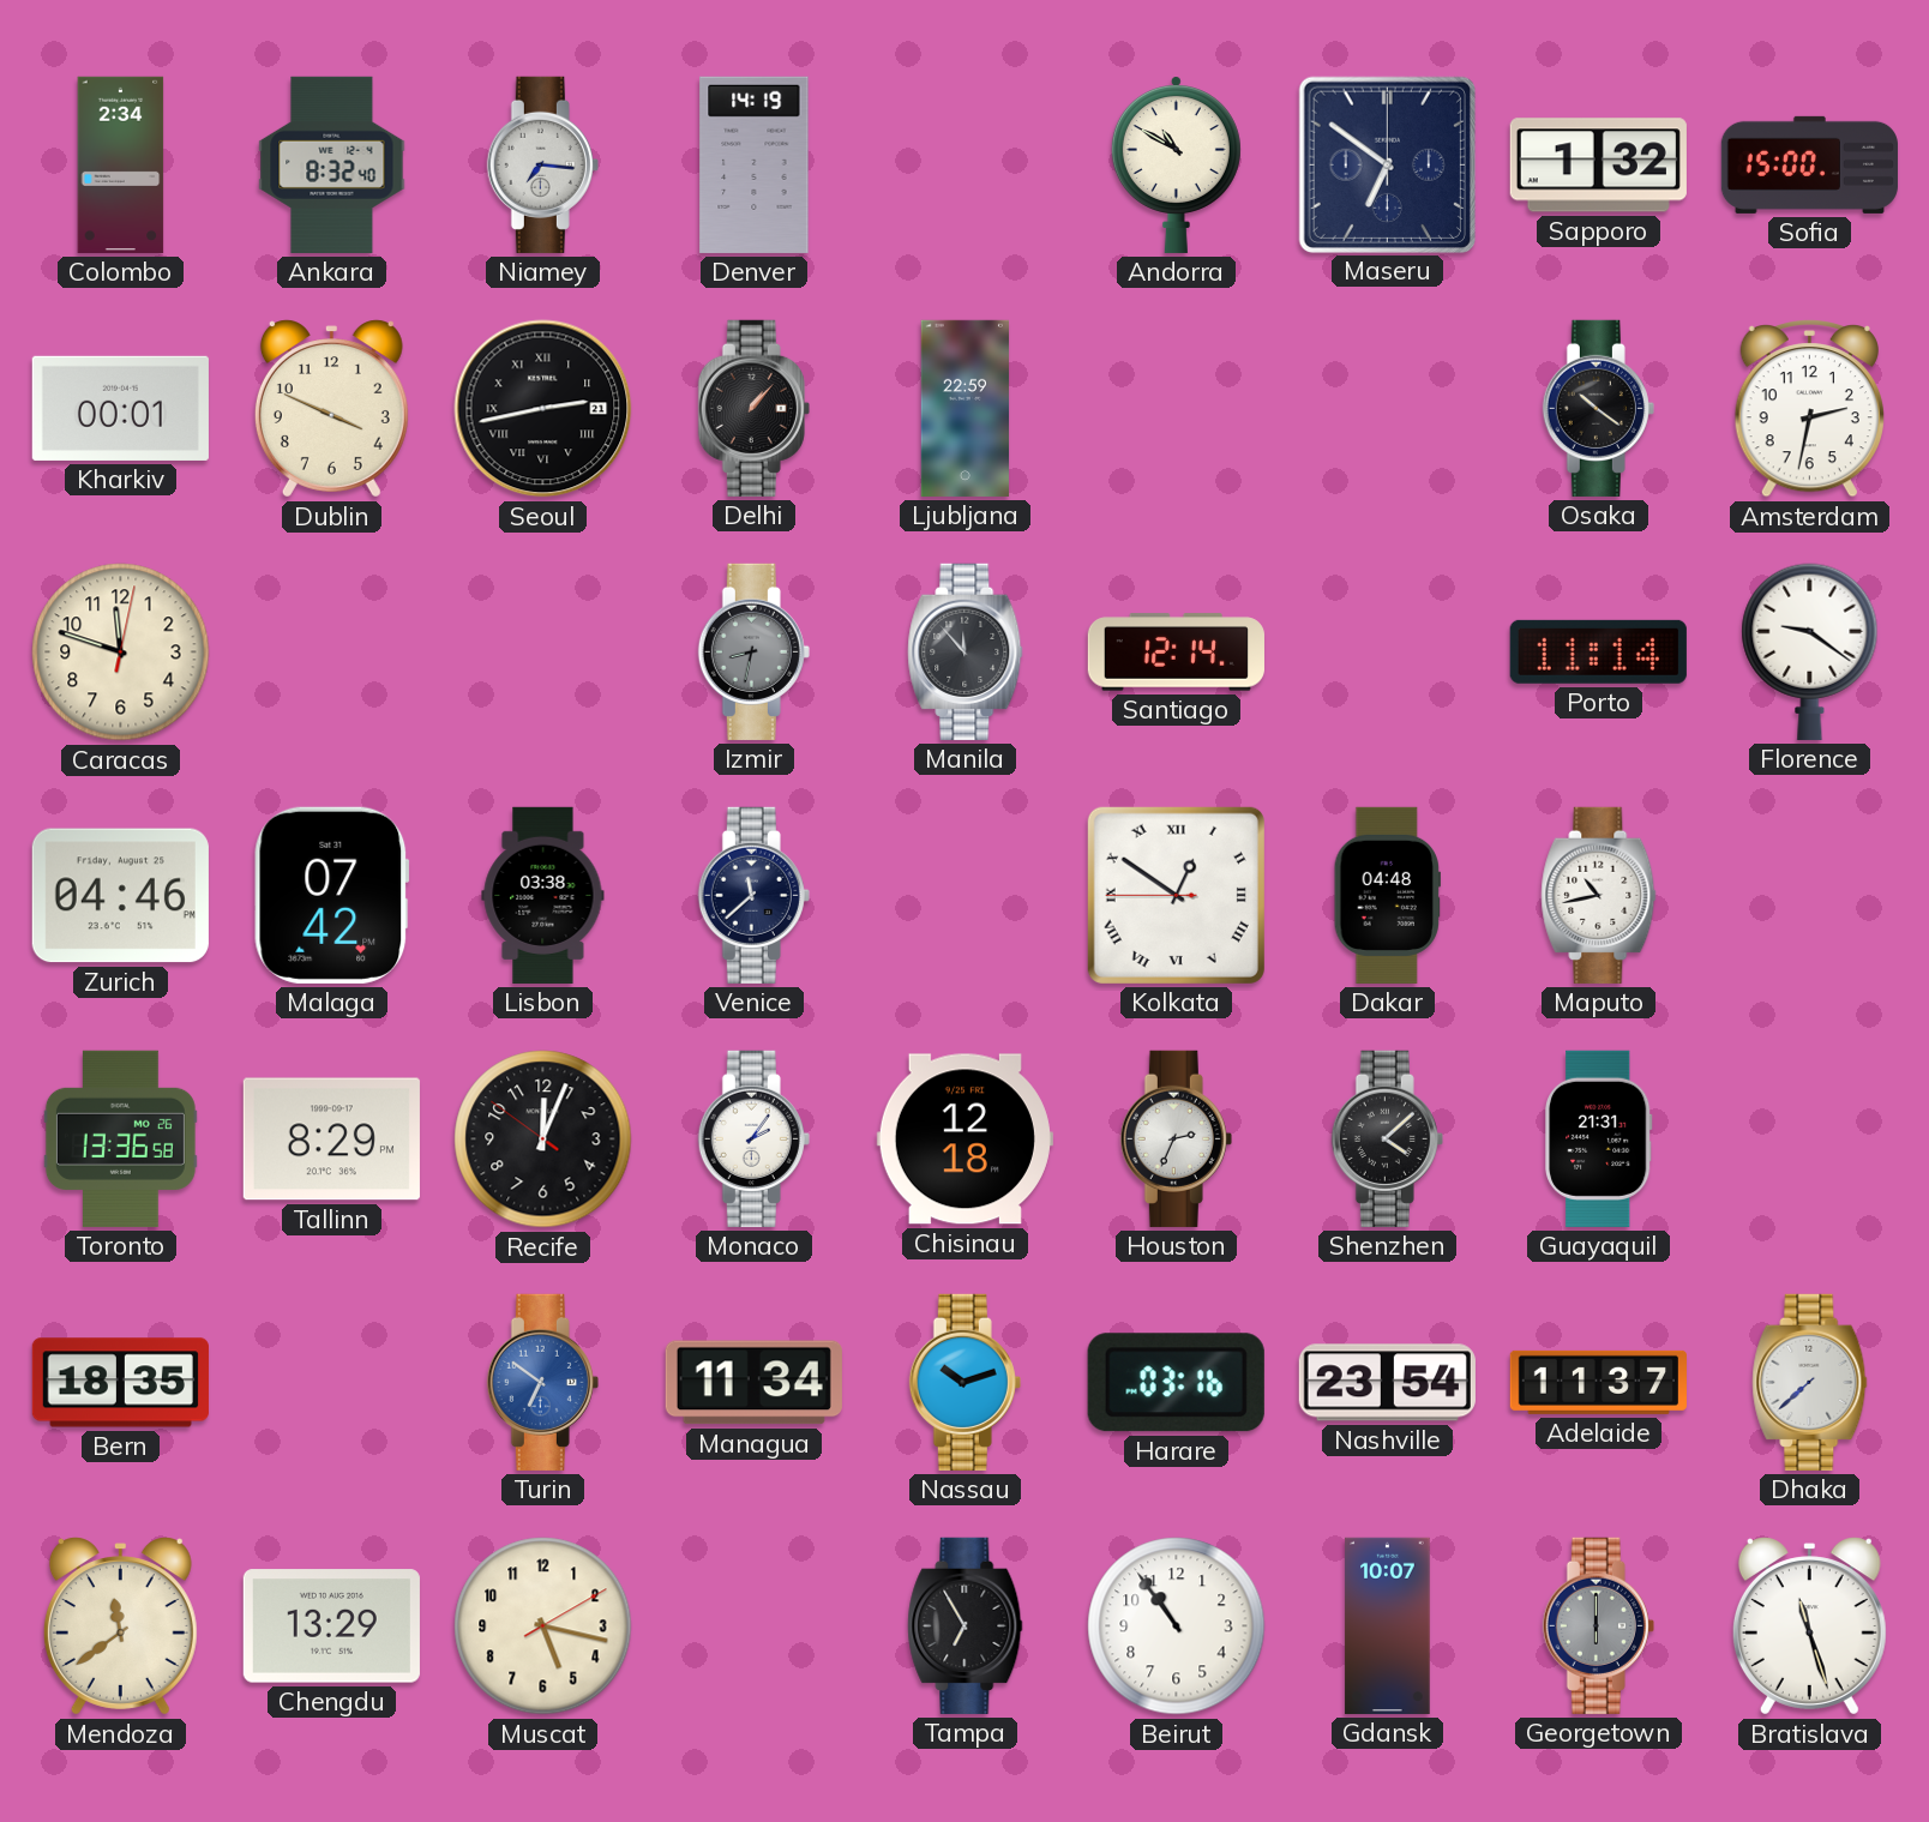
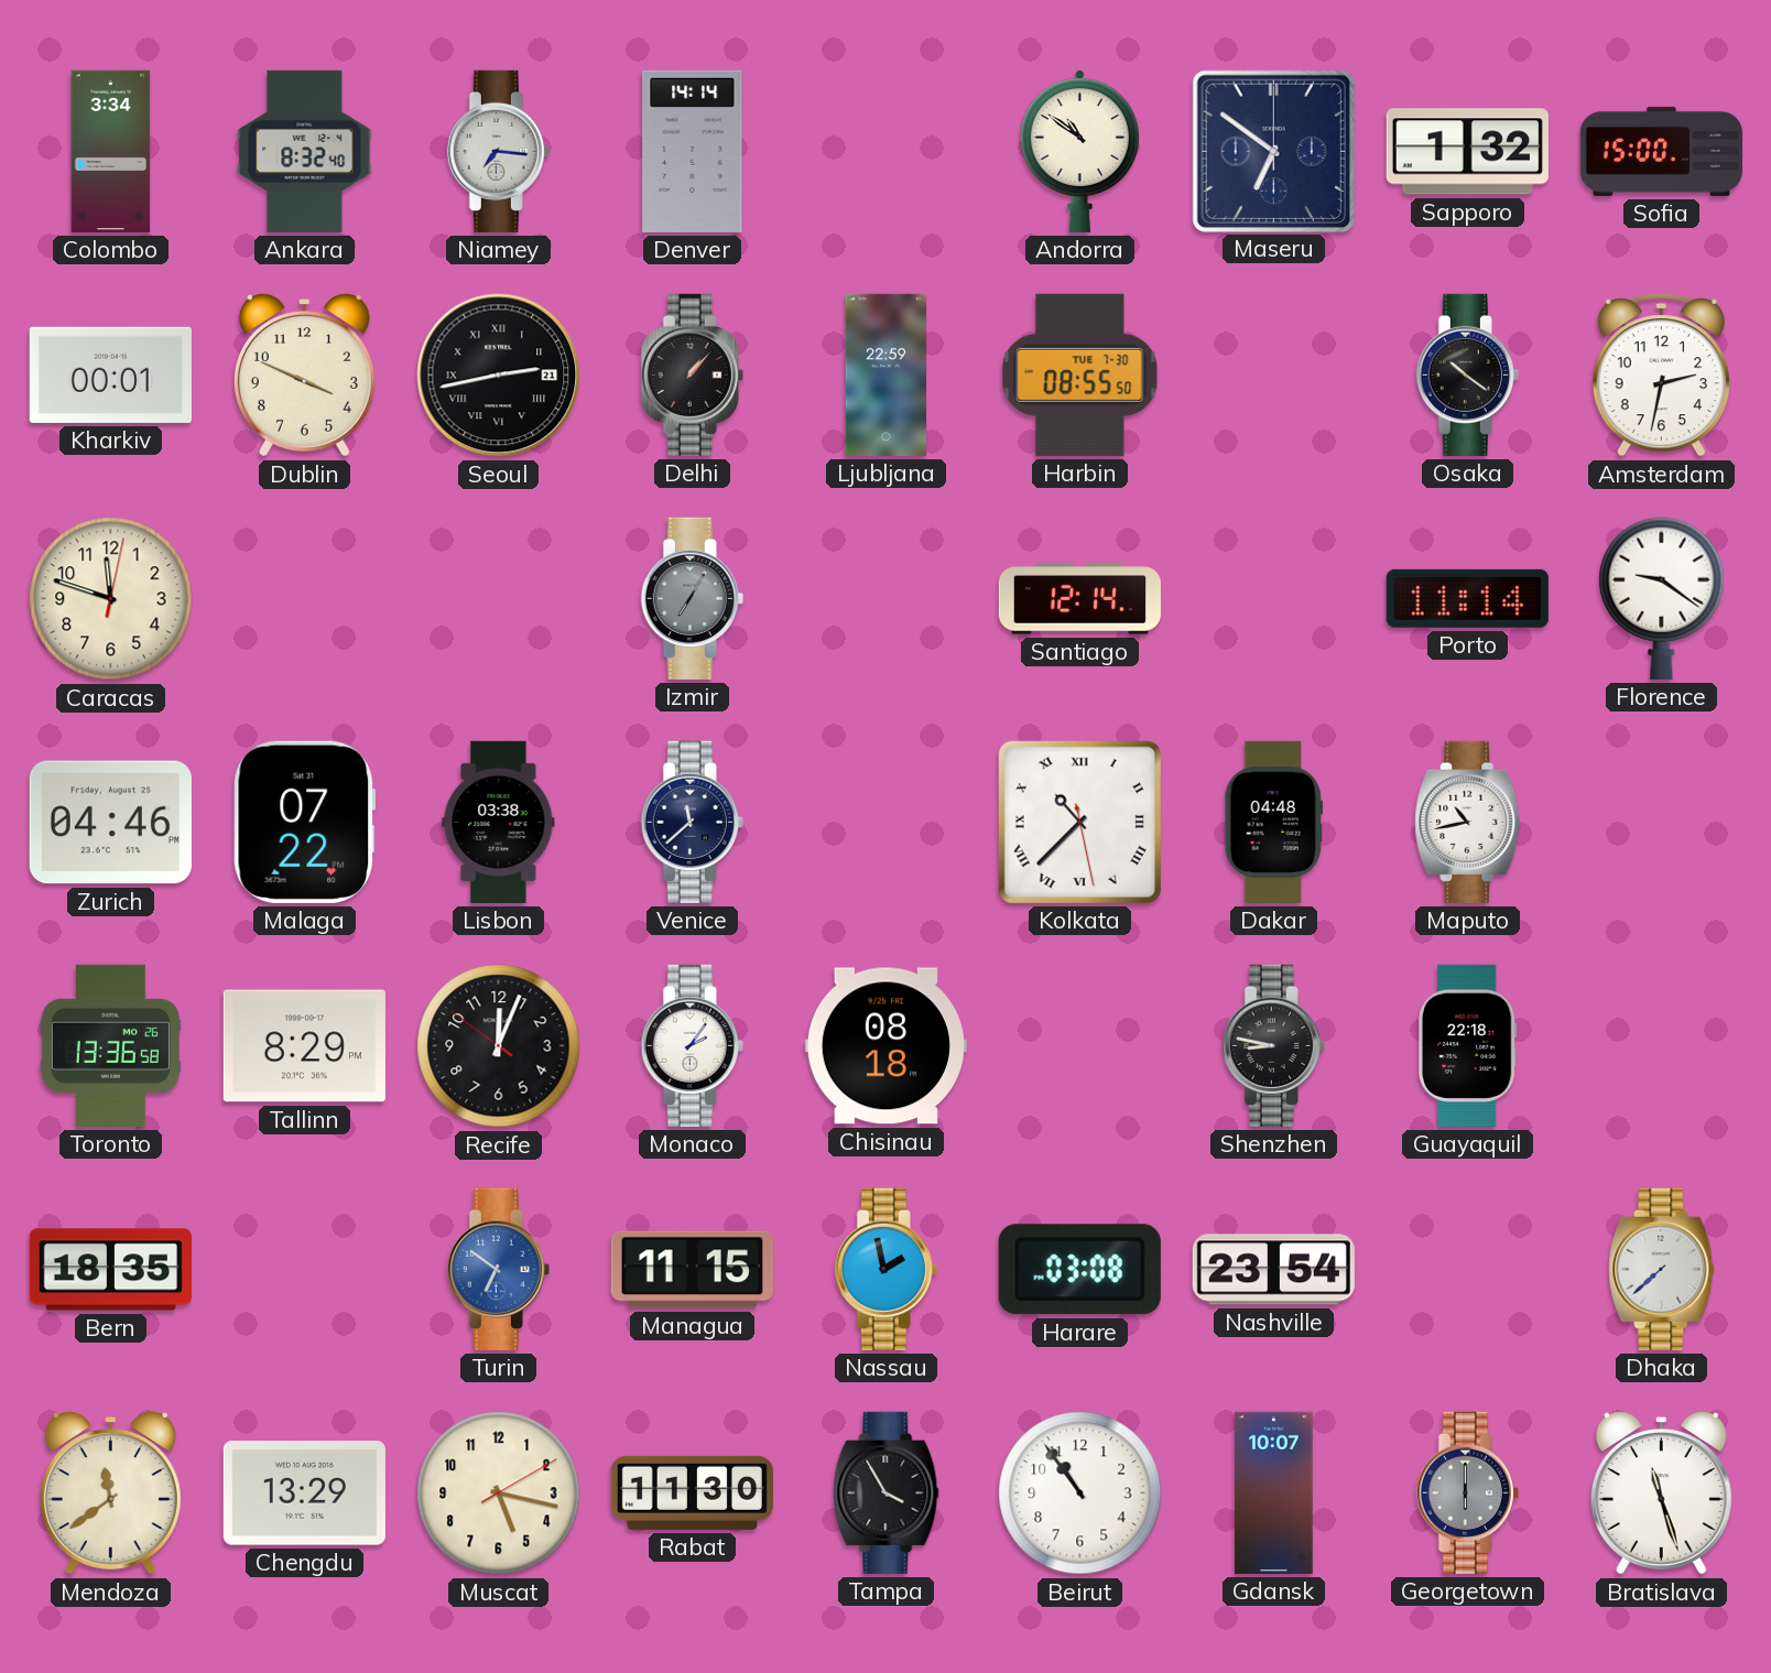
Colombo: 2:34 -> 3:34
Denver: 14:19 -> 14:14
Andorra: 10:50 -> 10:51
Harbin: none -> 08:55
Izmir: 8:32 -> 7:05
Manila: 11:53 -> none
Malaga: 07:42 -> 07:22
Kolkata: 12:50 -> 10:37
Chisinau: 12:18 -> 08:18
Houston: 2:34 -> none
Shenzhen: 4:08 -> 8:47
Guayaquil: 21:31 -> 22:18
Managua: 11:34 -> 11:15
Nassau: 10:12 -> 1:58
Harare: 03:16 -> 03:08
Adelaide: 11:37 -> none
Rabat: none -> 11:30
Tampa: 6:55 -> 3:55
